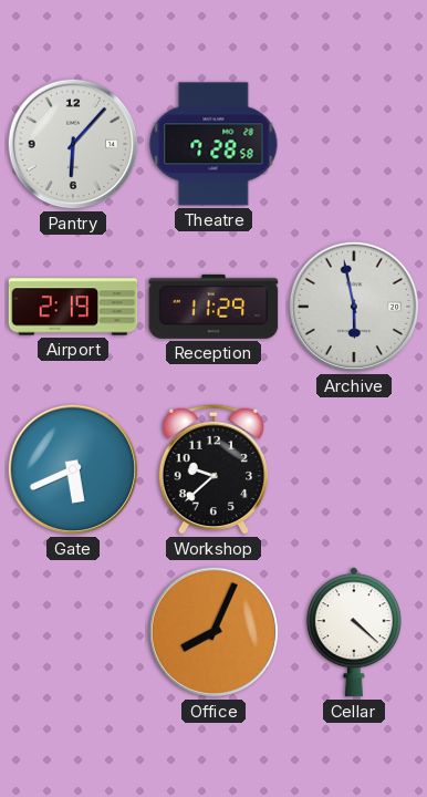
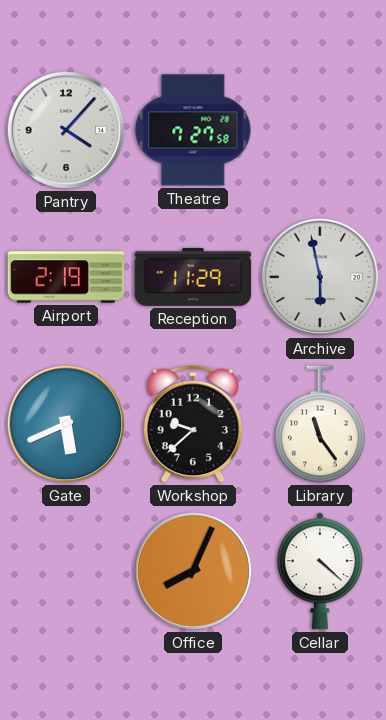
Pantry: 6:07 -> 4:07
Theatre: 7:28 -> 7:27
Library: none -> 11:24
